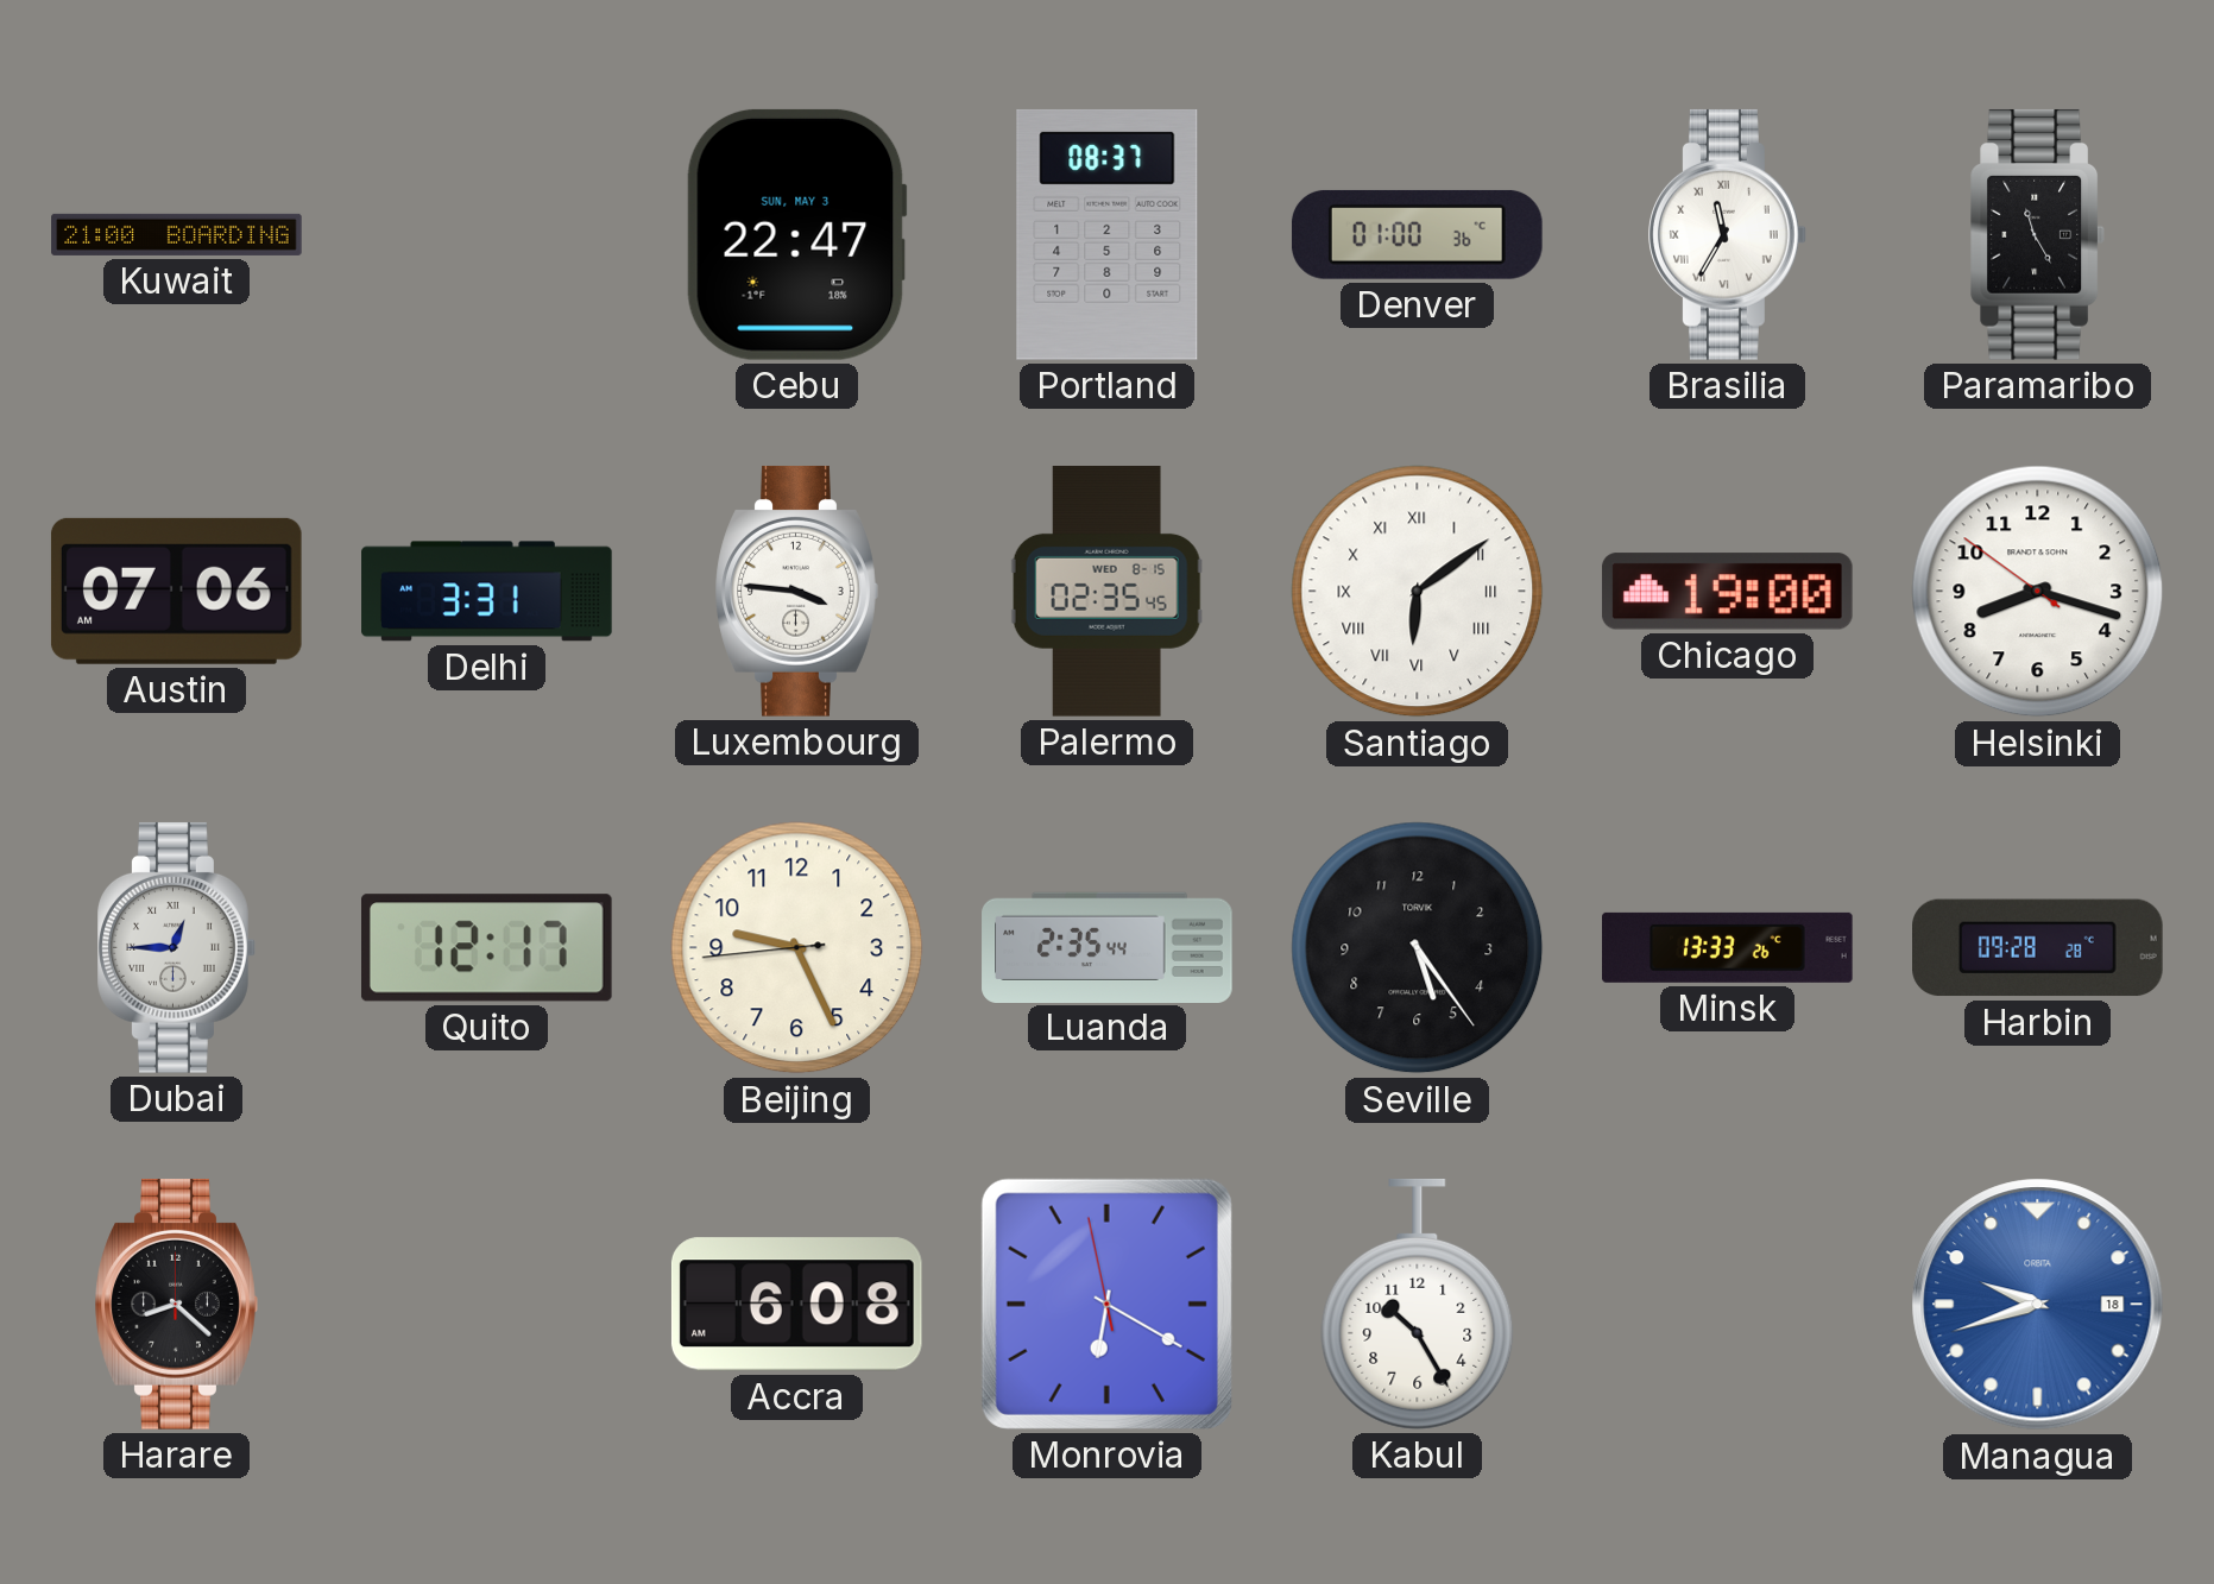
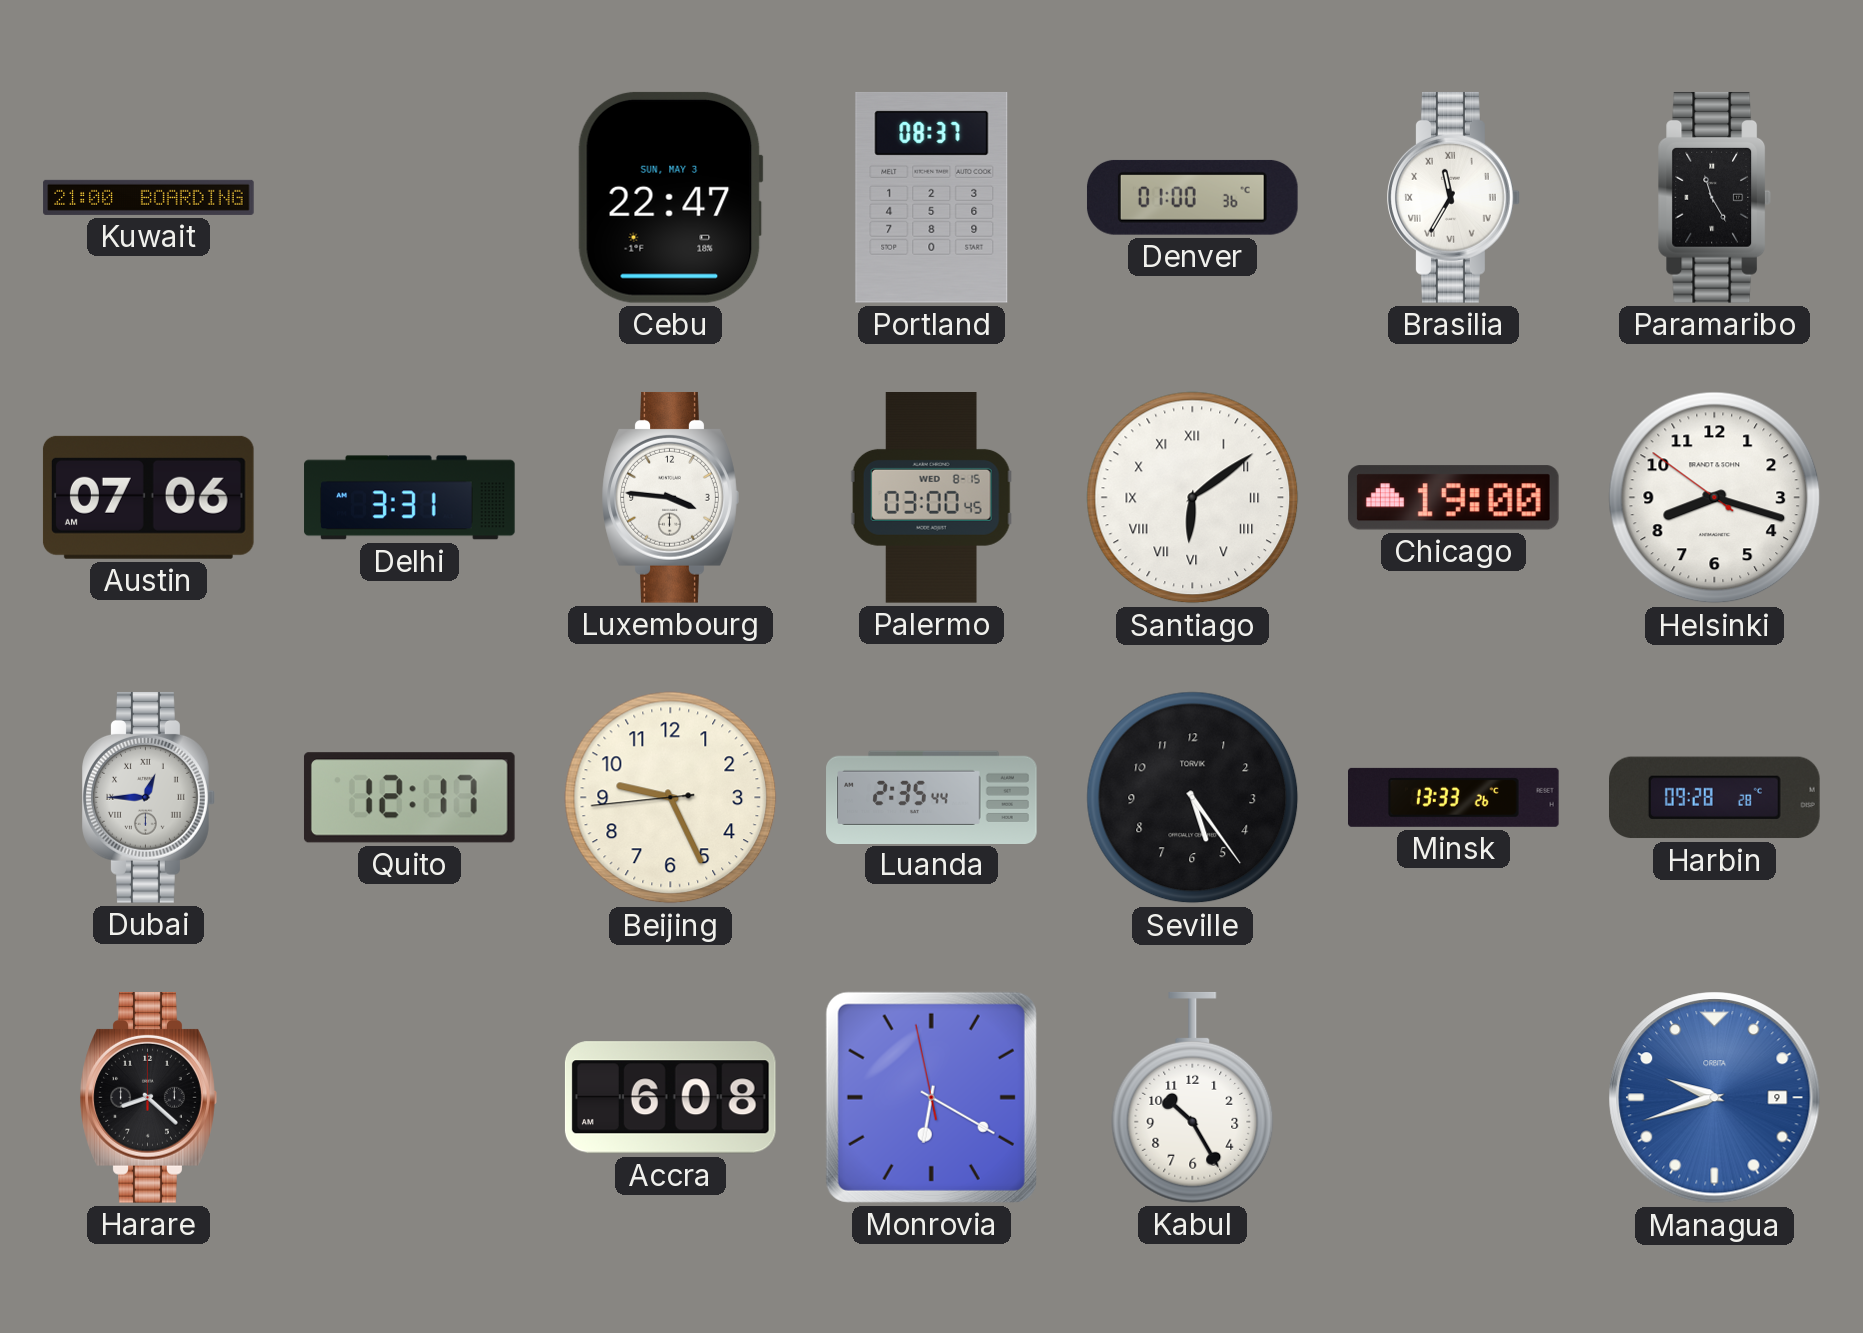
Palermo: 02:35 -> 03:00
Managua date: 18 -> 9
